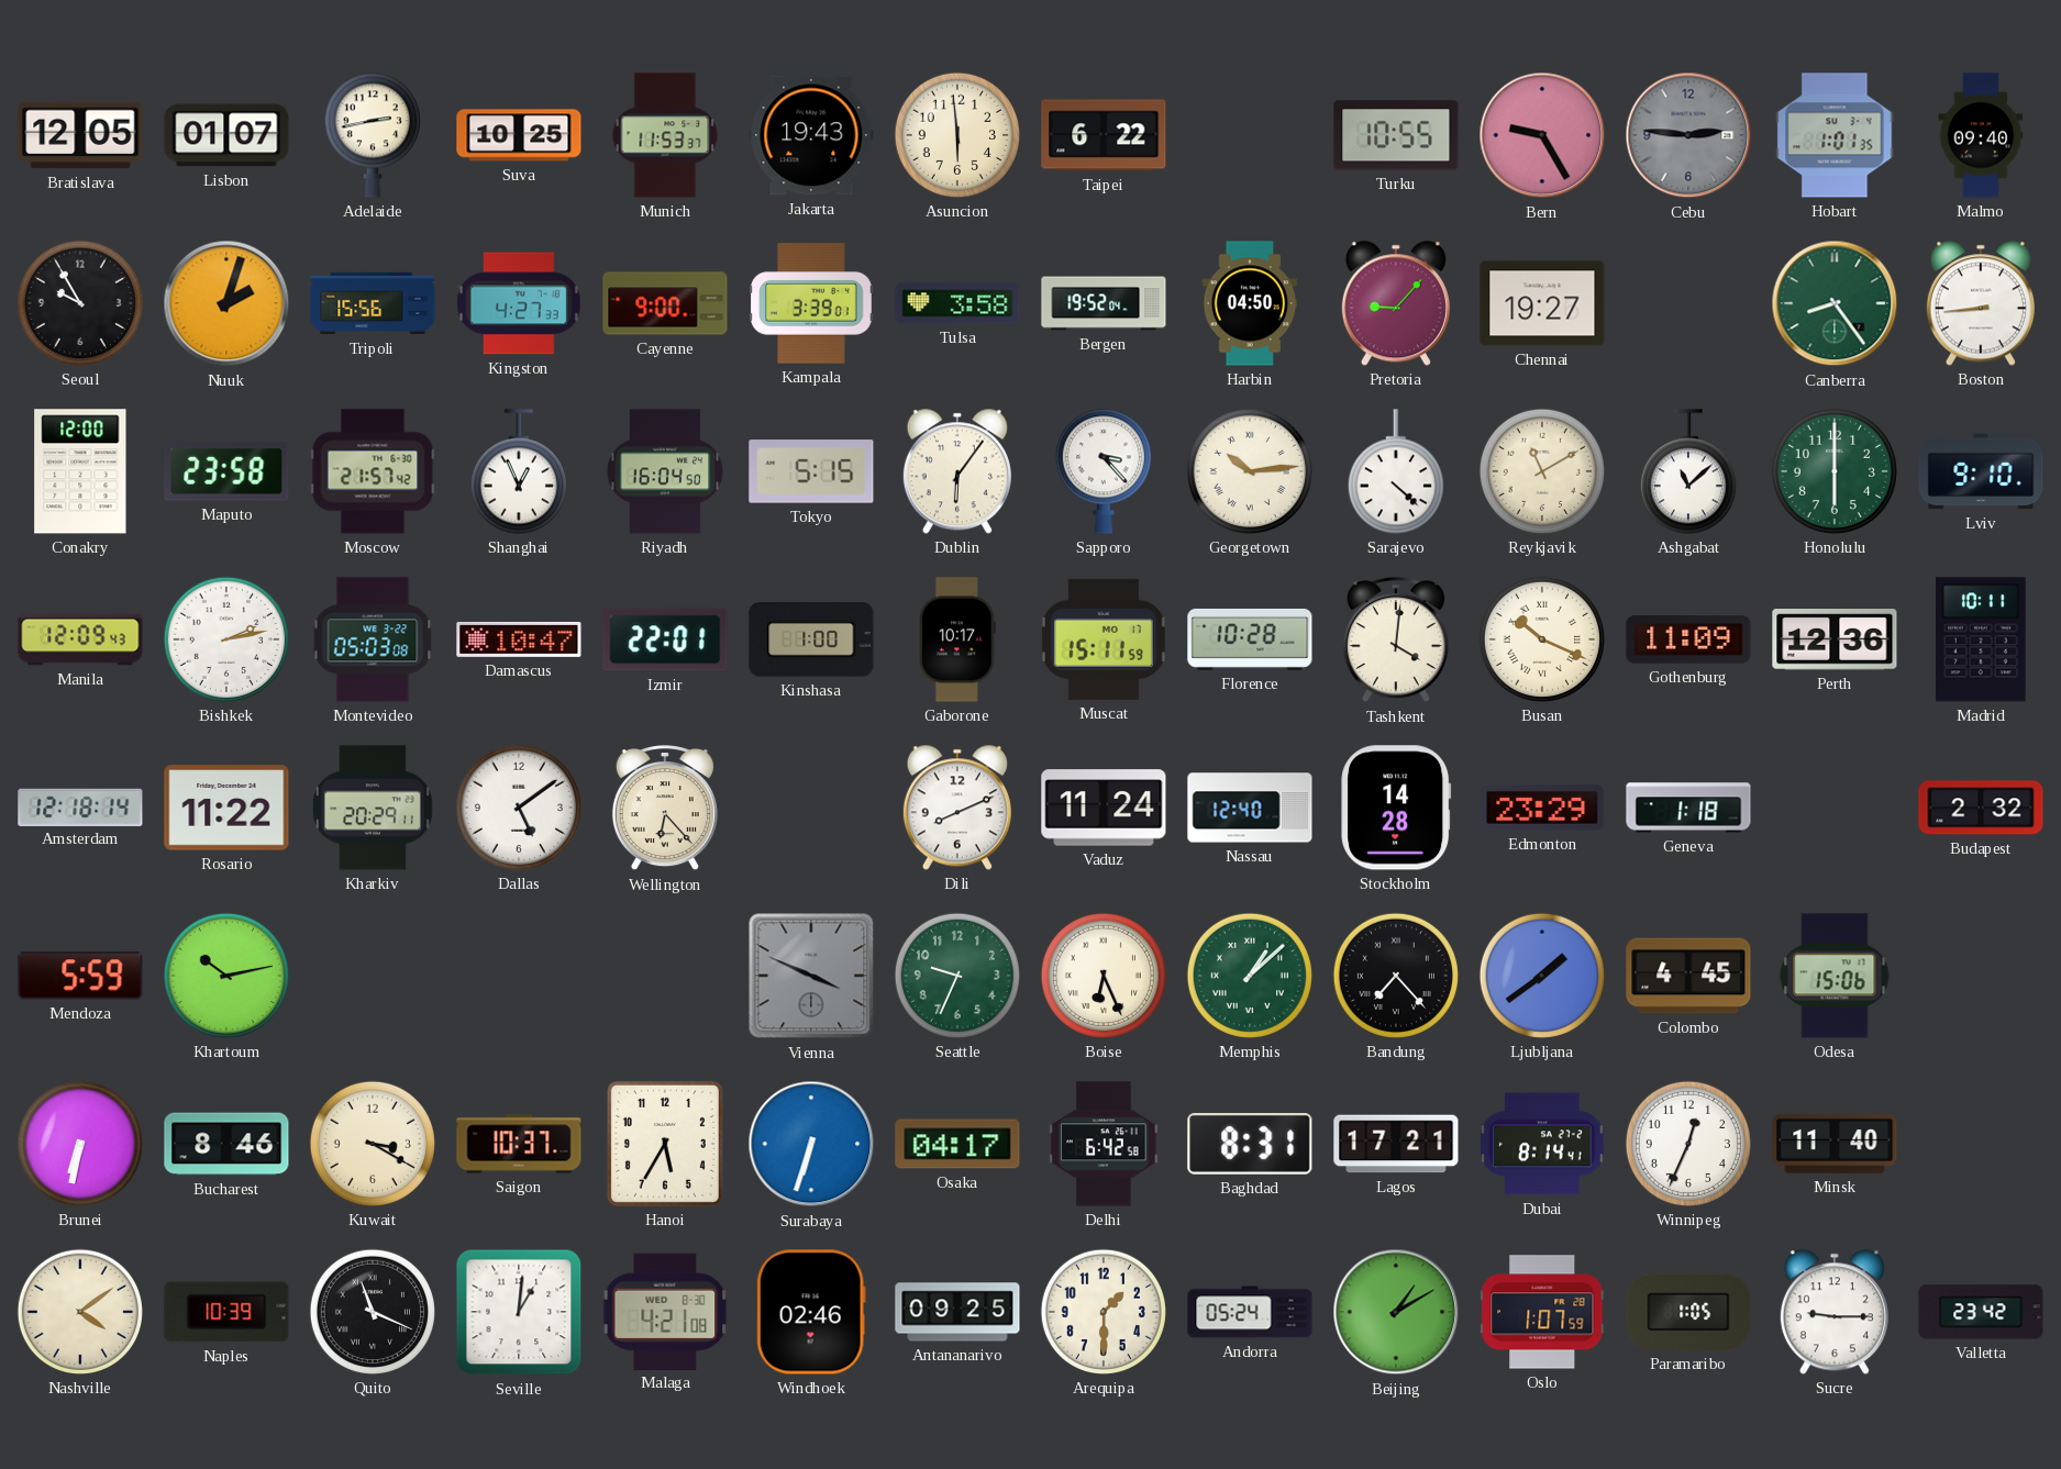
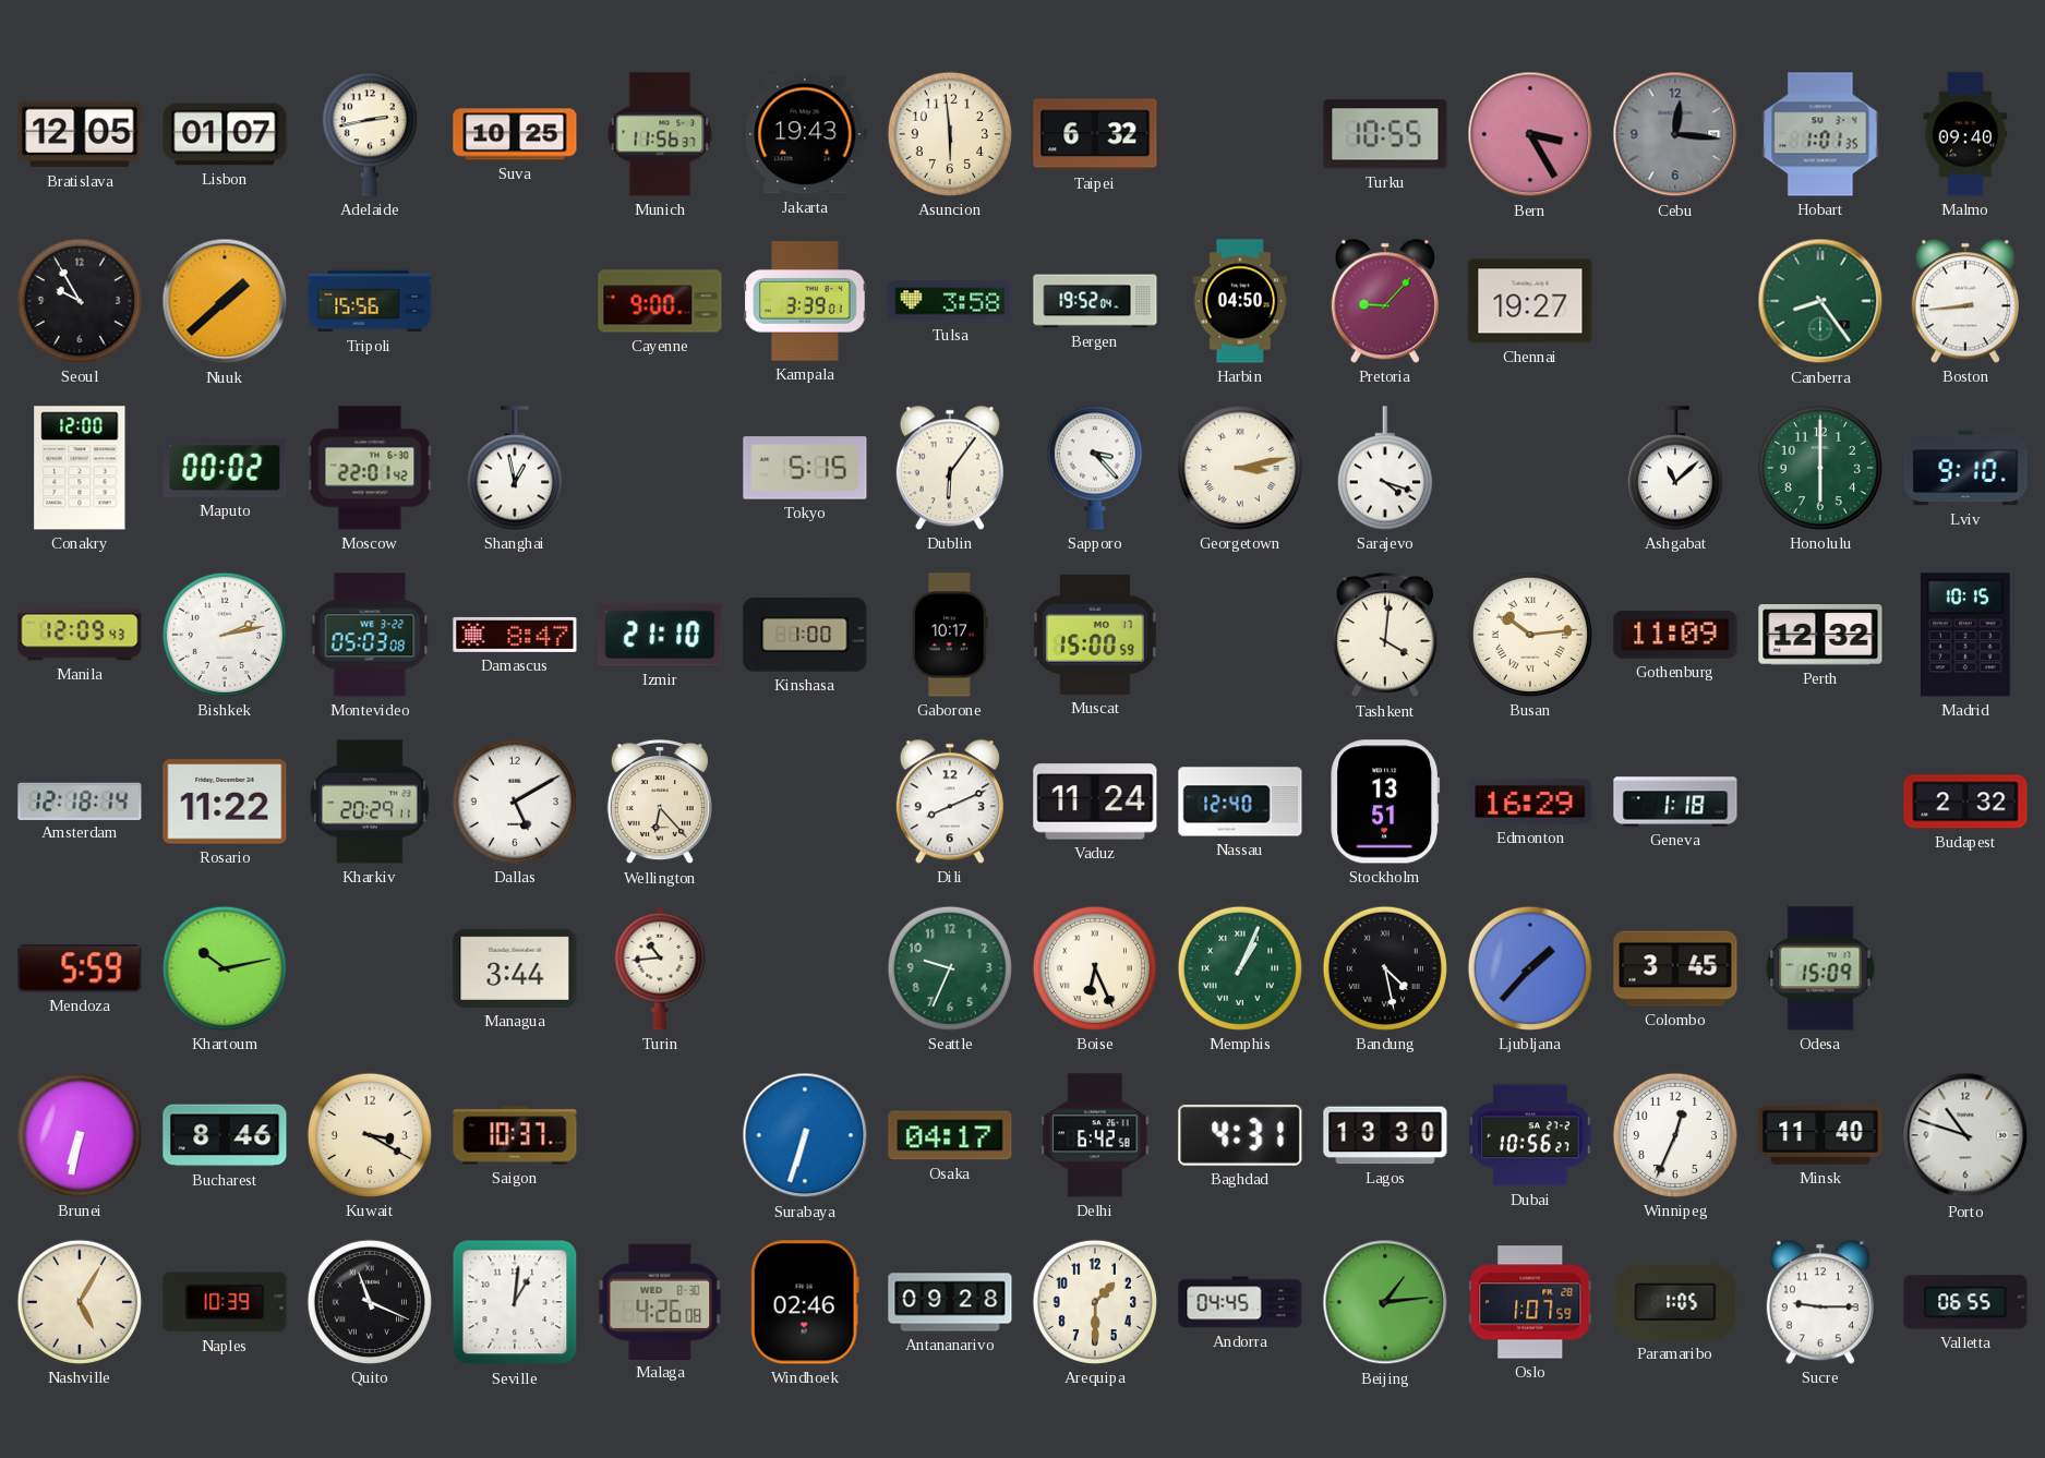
Munich: 11:53 -> 11:56
Taipei: 6:22 -> 6:32
Bern: 9:25 -> 3:25
Cebu: 2:46 -> 12:16
Nuuk: 2:03 -> 1:38
Kingston: 4:27 -> none
Maputo: 23:58 -> 00:02
Moscow: 21:57 -> 22:01
Shanghai: 12:56 -> 12:58
Riyadh: 16:04 -> none
Georgetown: 10:14 -> 3:13
Sarajevo: 4:22 -> 4:18
Reykjavik: 11:10 -> none
Damascus: 10:47 -> 8:47
Izmir: 22:01 -> 21:10
Muscat: 15:11 -> 15:00
Florence: 10:28 -> none
Busan: 10:19 -> 10:14
Perth: 12:36 -> 12:32
Madrid: 10:11 -> 10:15
Dallas: 5:09 -> 5:10
Stockholm: 14:28 -> 13:51
Edmonton: 23:29 -> 16:29
Managua: none -> 3:44
Turin: none -> 10:44
Vienna: 3:49 -> none
Memphis: 1:08 -> 1:04
Bandung: 7:23 -> 4:28
Ljubljana: 1:39 -> 1:37
Colombo: 4:45 -> 3:45
Odesa: 15:06 -> 15:09
Hanoi: 5:35 -> none
Baghdad: 8:31 -> 4:31
Lagos: 17:21 -> 13:30
Dubai: 8:14 -> 10:56
Porto: none -> 10:48
Nashville: 4:09 -> 5:05
Malaga: 4:21 -> 4:26
Antananarivo: 09:25 -> 09:28
Andorra: 05:24 -> 04:45
Beijing: 1:10 -> 1:14
Valletta: 23:42 -> 06:55
